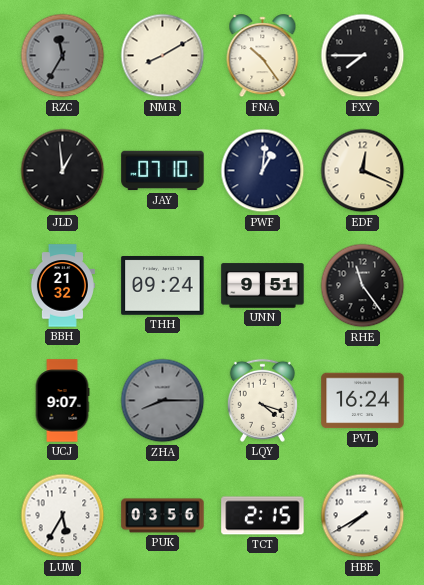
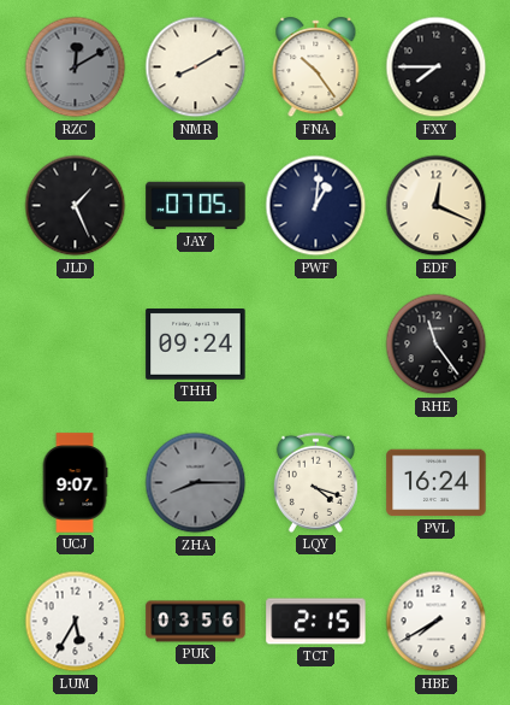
RZC: 11:35 -> 12:10
JLD: 12:59 -> 1:26
JAY: 07:10 -> 07:05
BBH: 21:32 -> none
UNN: 9:51 -> none
